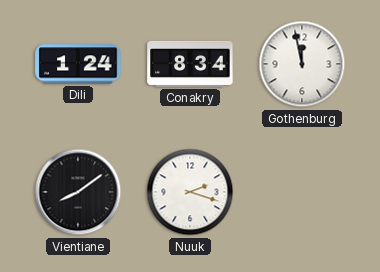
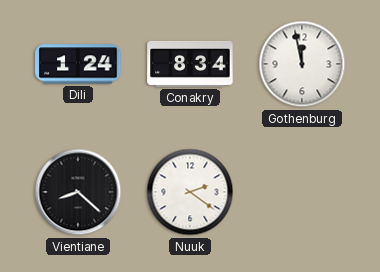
Vientiane: 8:09 -> 8:22
Nuuk: 2:18 -> 2:21
